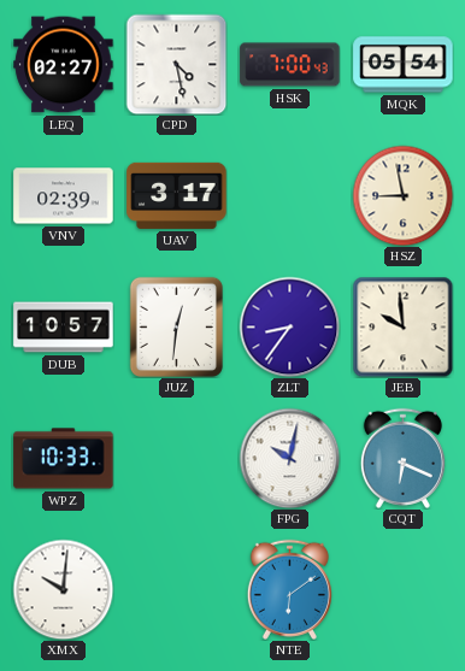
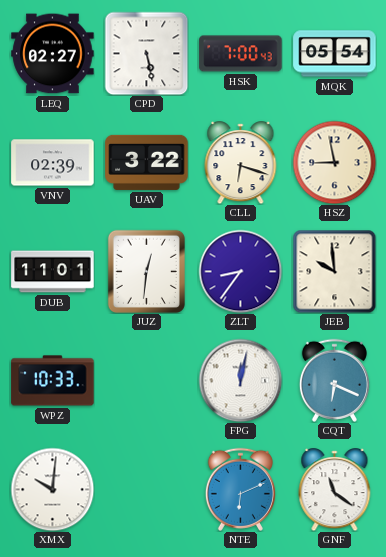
CPD: 4:28 -> 5:28
UAV: 3:17 -> 3:22
CLL: none -> 6:18
DUB: 10:57 -> 11:01
FPG: 10:02 -> 12:02
NTE: 6:09 -> 6:11
GNF: none -> 11:21
